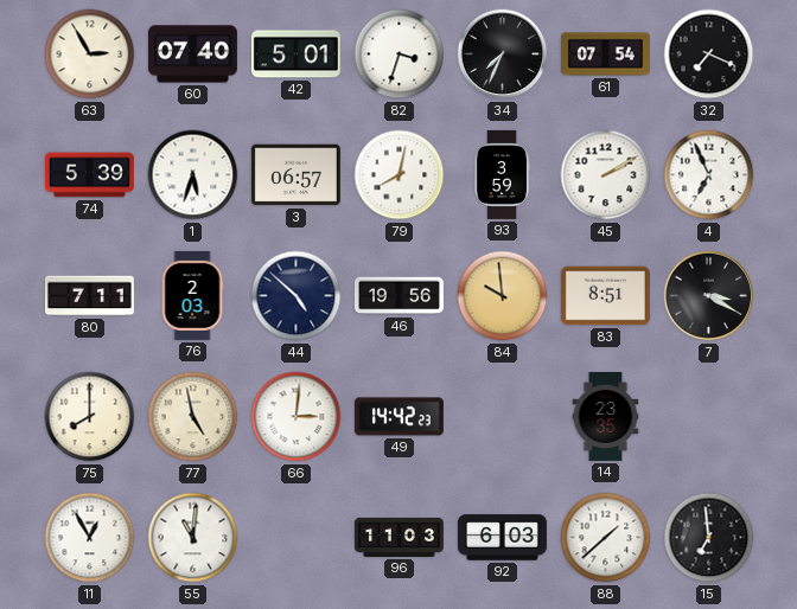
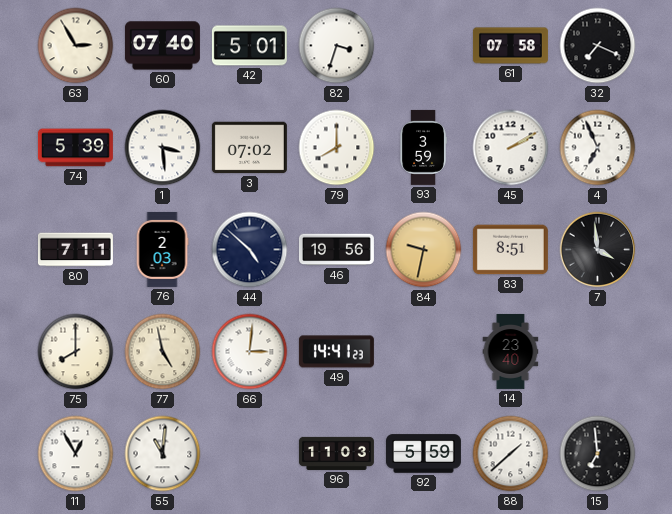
34: 7:34 -> none
61: 07:54 -> 07:58
1: 5:33 -> 3:29
3: 06:57 -> 07:02
79: 8:02 -> 8:00
84: 9:59 -> 9:32
7: 3:20 -> 3:59
49: 14:42 -> 14:41
14: 23:35 -> 23:40
92: 6:03 -> 5:59
